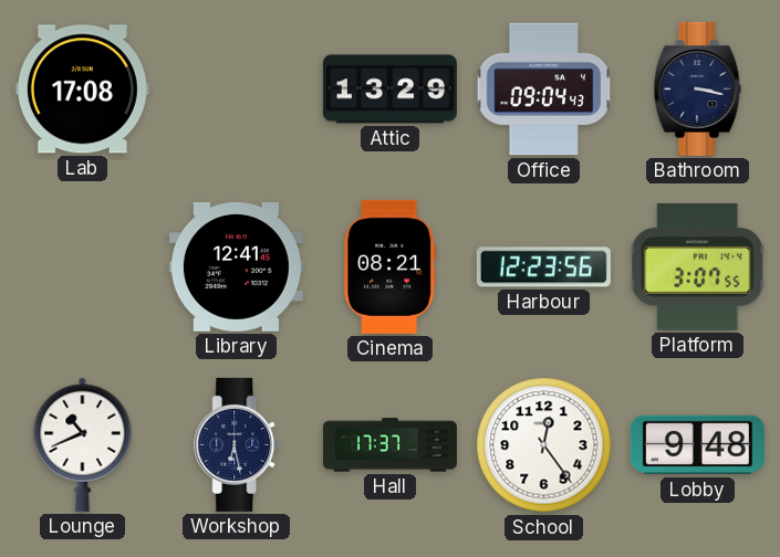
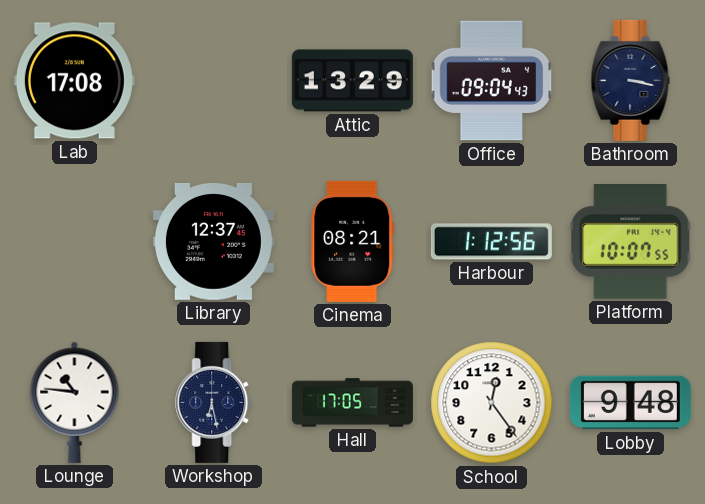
Library: 12:41 -> 12:37
Harbour: 12:23 -> 1:12
Platform: 3:07 -> 10:07
Lounge: 10:41 -> 10:46
Hall: 17:37 -> 17:05
